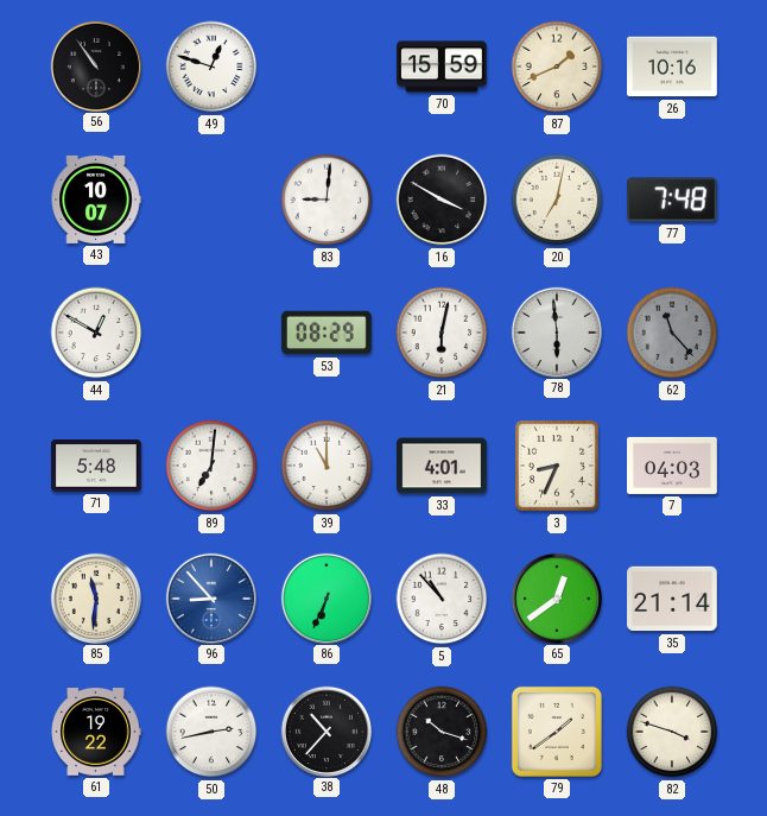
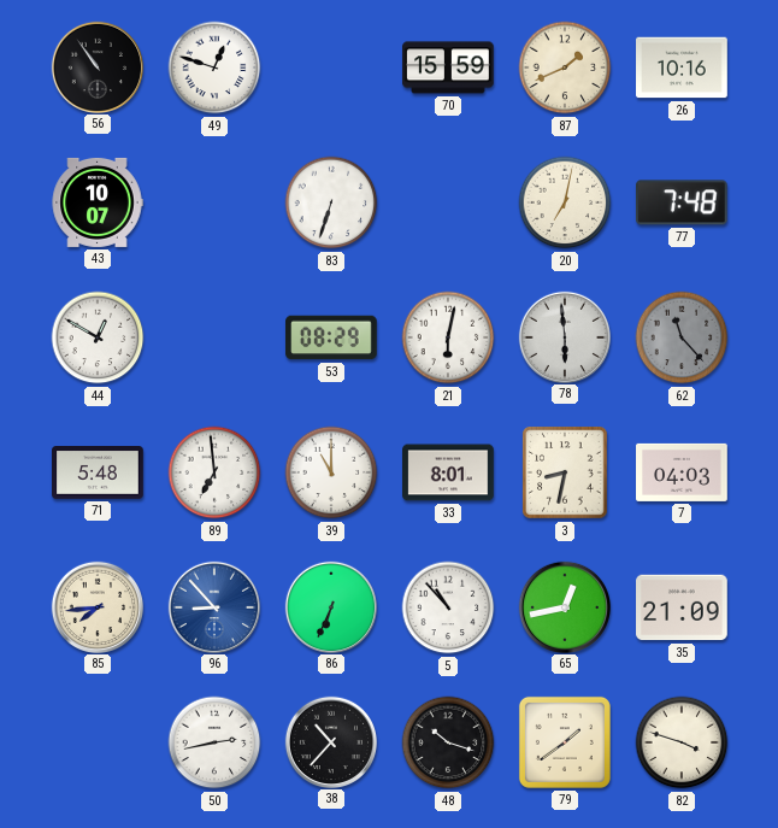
83: 9:01 -> 6:33
16: 3:50 -> none
89: 7:01 -> 6:59
33: 4:01 -> 8:01
3: 8:34 -> 8:32
85: 11:31 -> 7:44
65: 12:39 -> 12:43
35: 21:14 -> 21:09
61: 19:22 -> none
